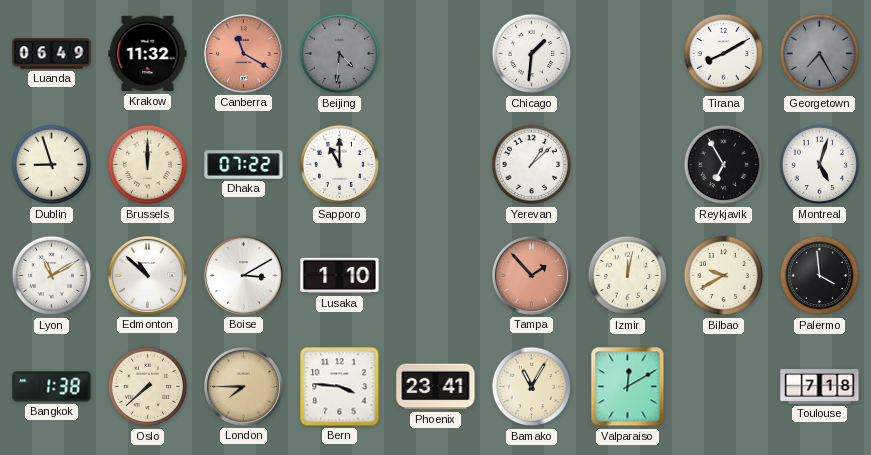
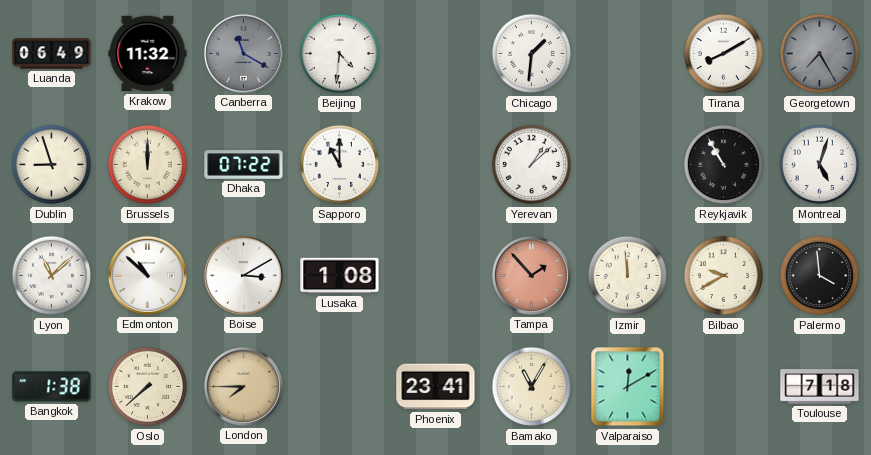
Canberra dial: salmon -> grey
Beijing dial: grey -> white
Reykjavik: 6:55 -> 10:55
Lyon: 11:10 -> 11:08
Lusaka: 1:10 -> 1:08
Izmir: 12:02 -> 11:59
Bern: 3:46 -> none
